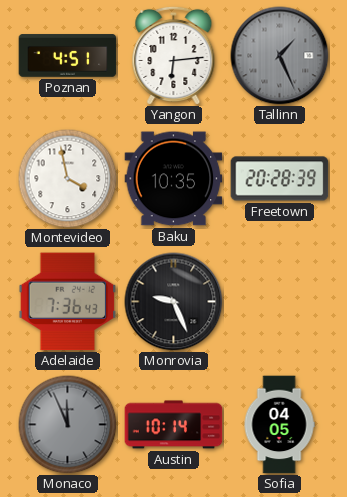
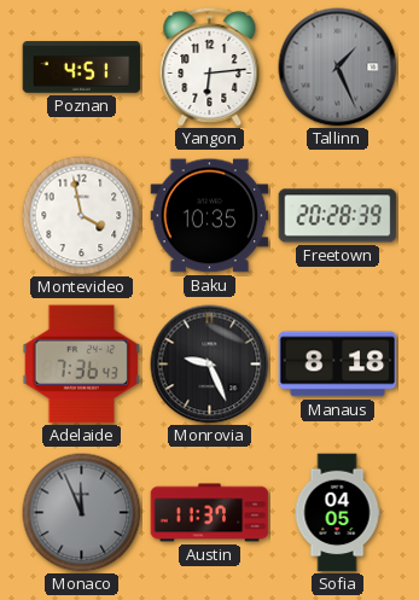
Manaus: none -> 8:18
Austin: 10:14 -> 11:37
